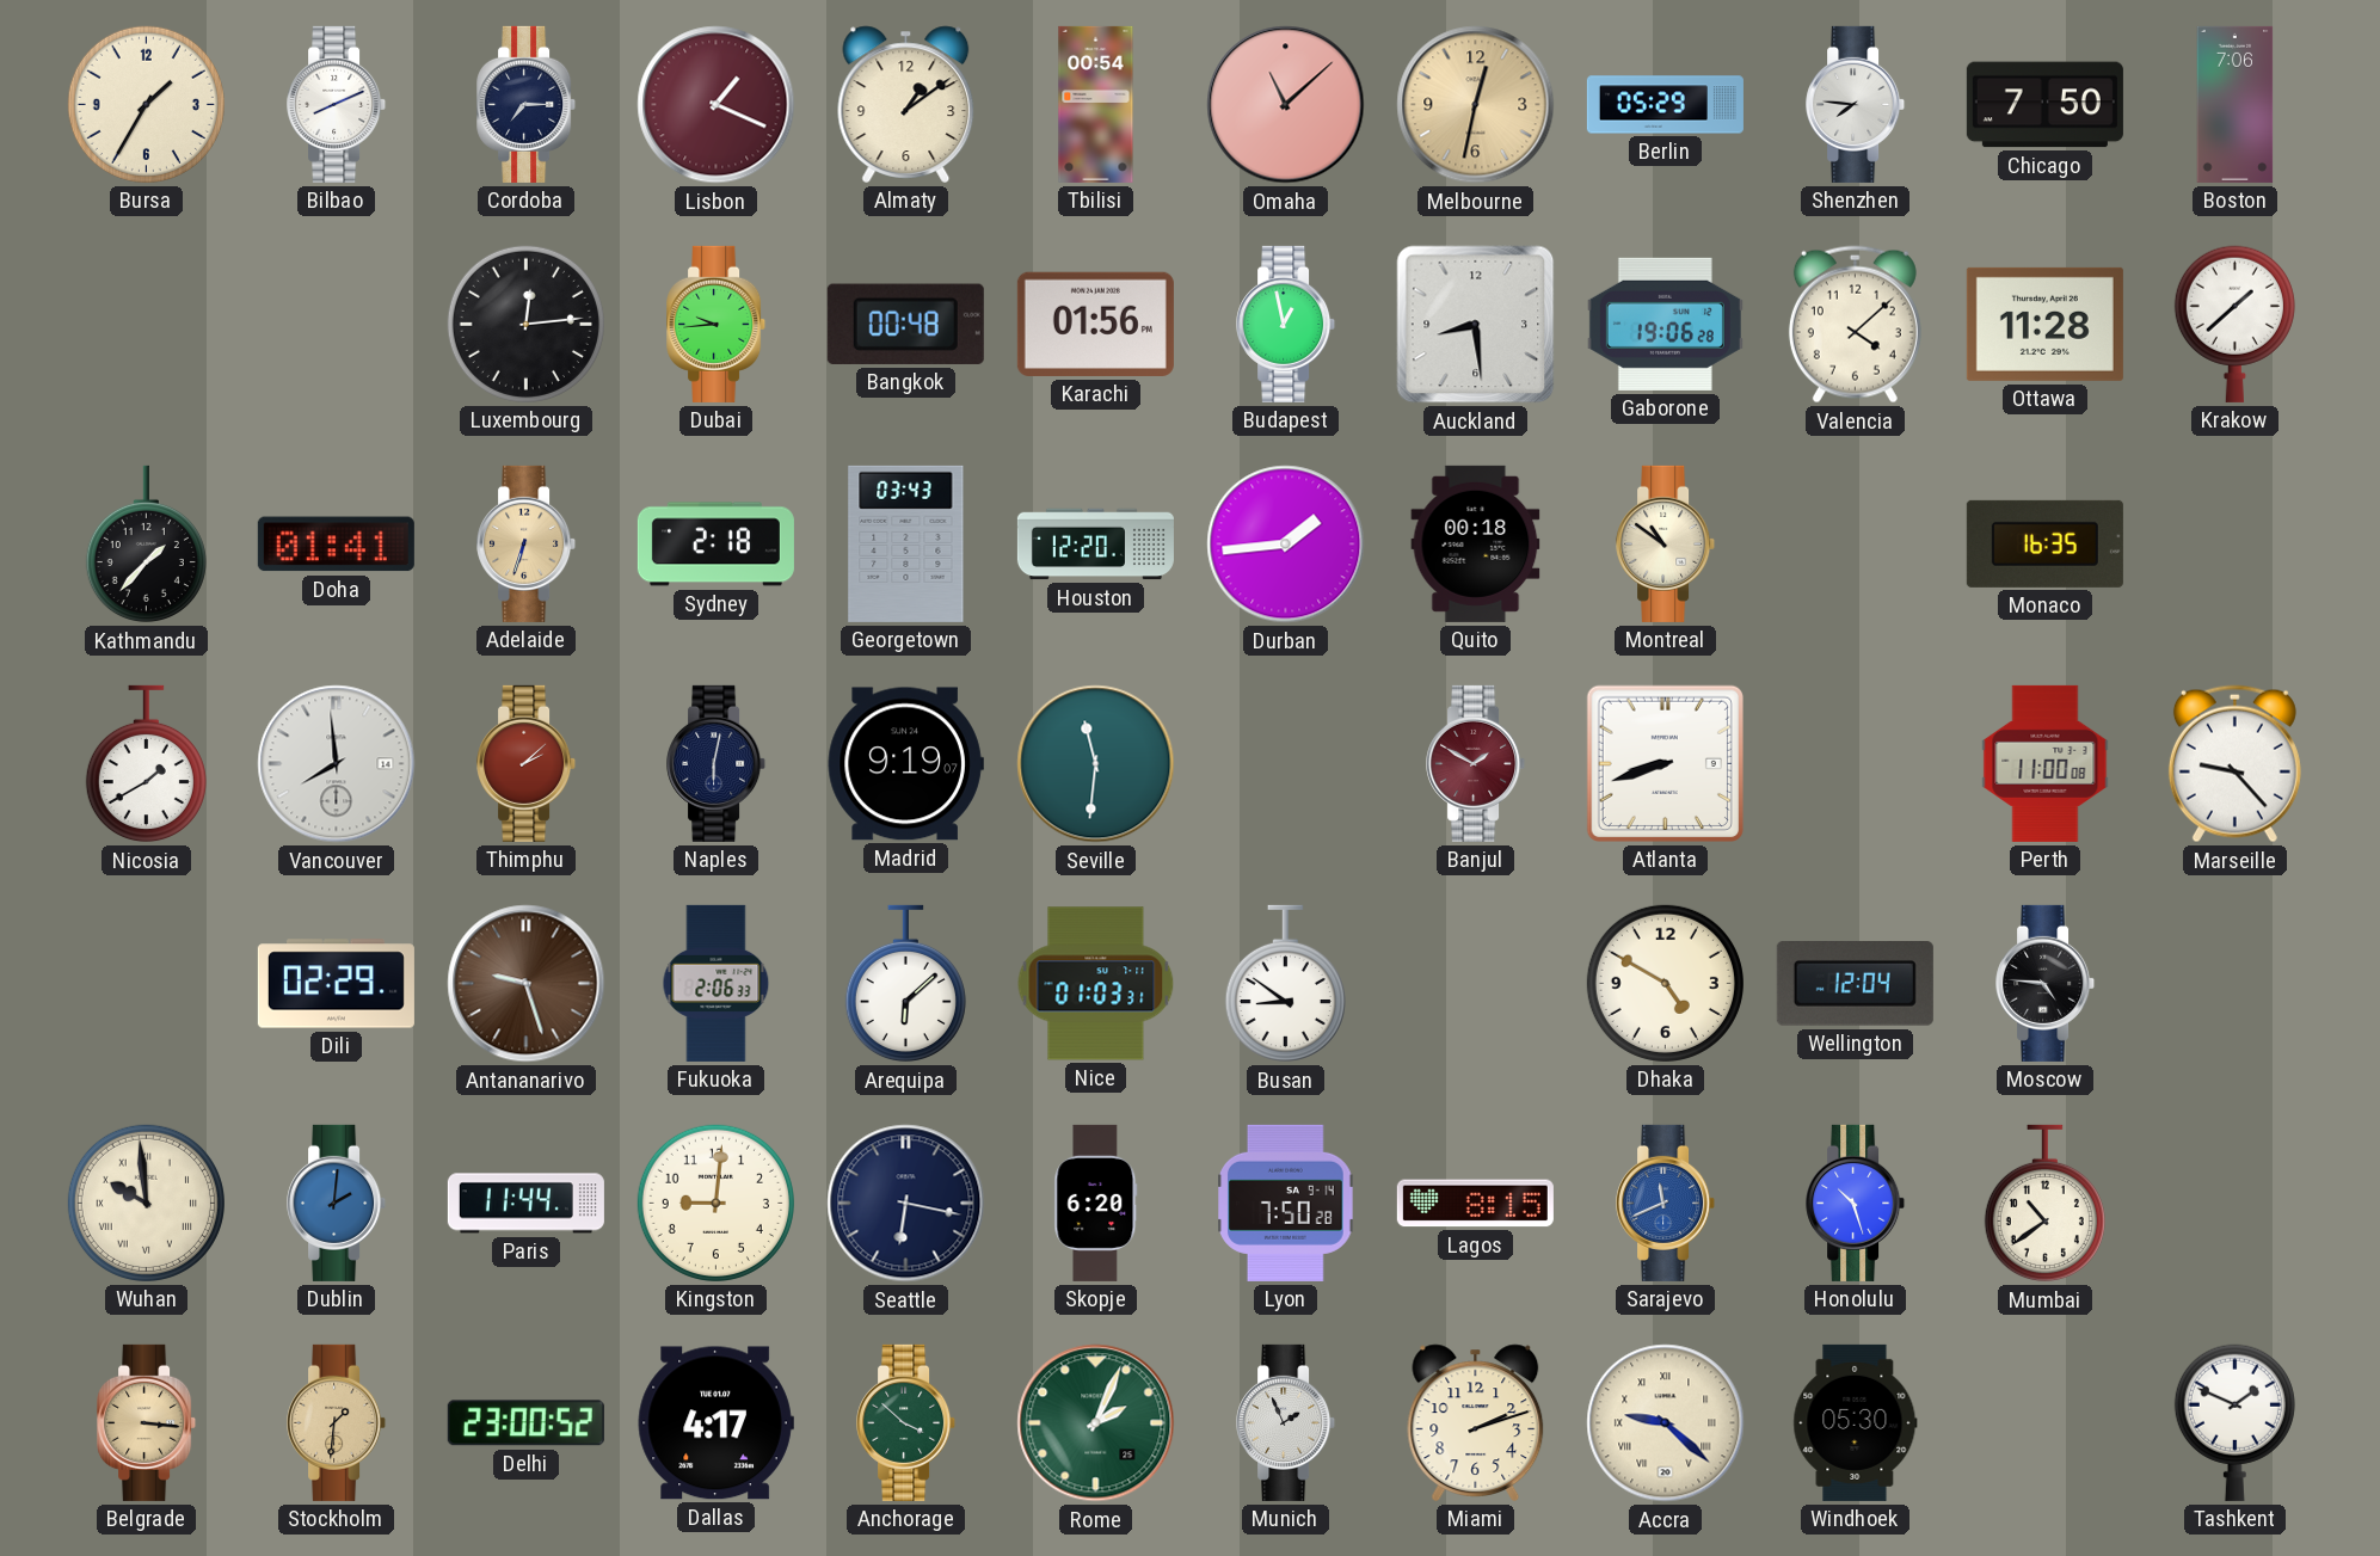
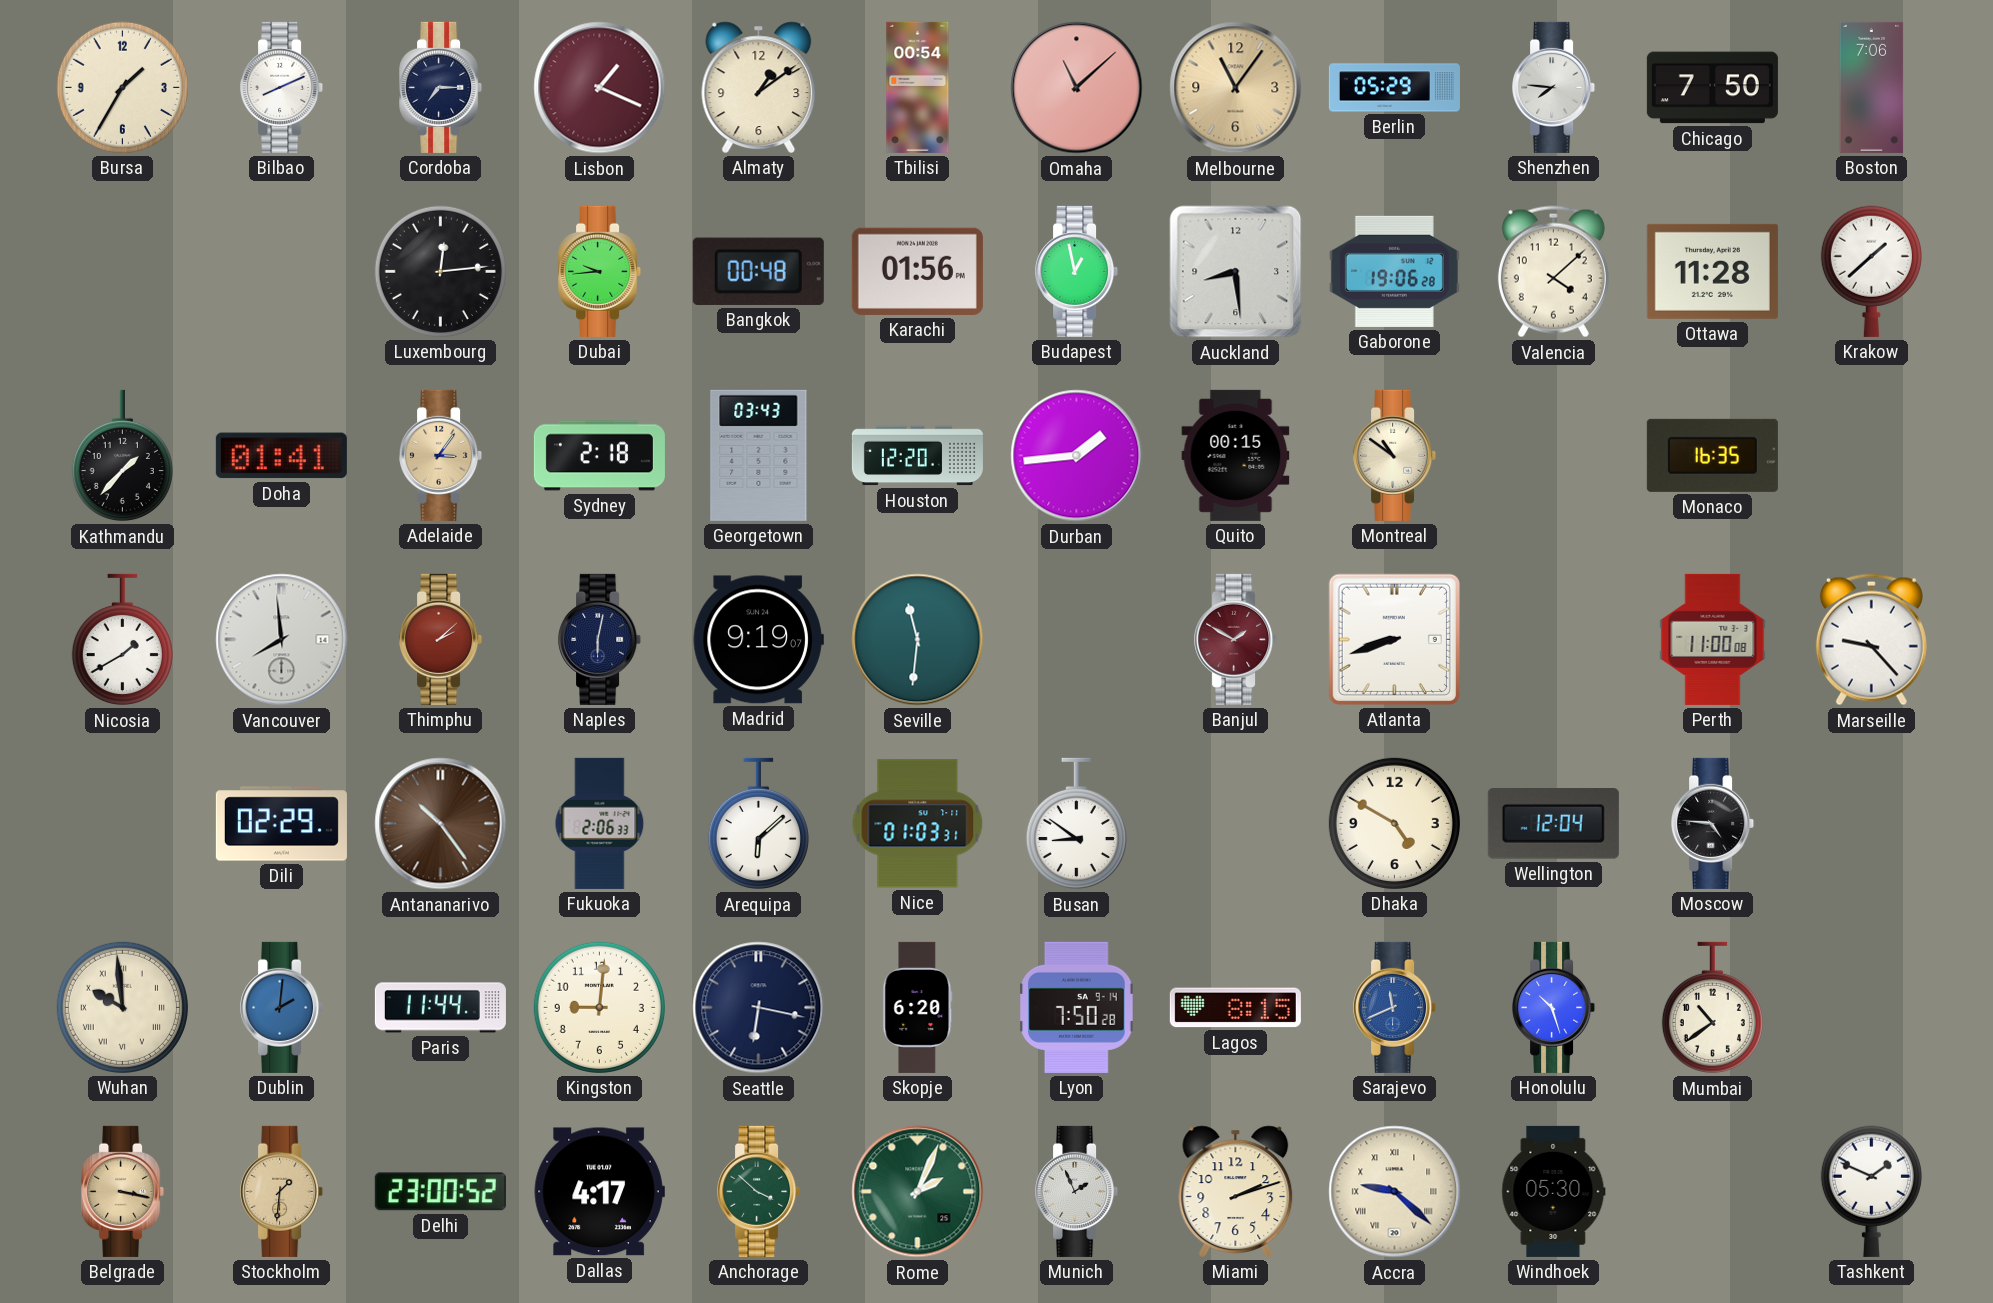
Melbourne: 12:32 -> 11:06
Adelaide: 6:33 -> 3:06
Quito: 00:18 -> 00:15
Antananarivo: 9:27 -> 10:24
Belgrade: 3:16 -> 3:17
